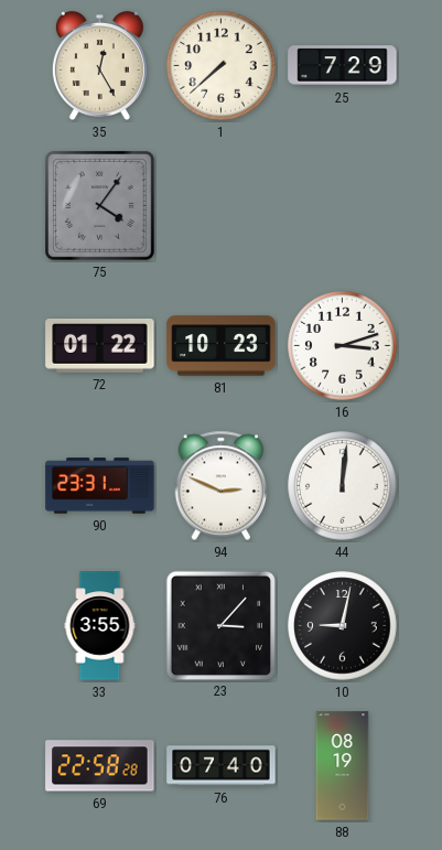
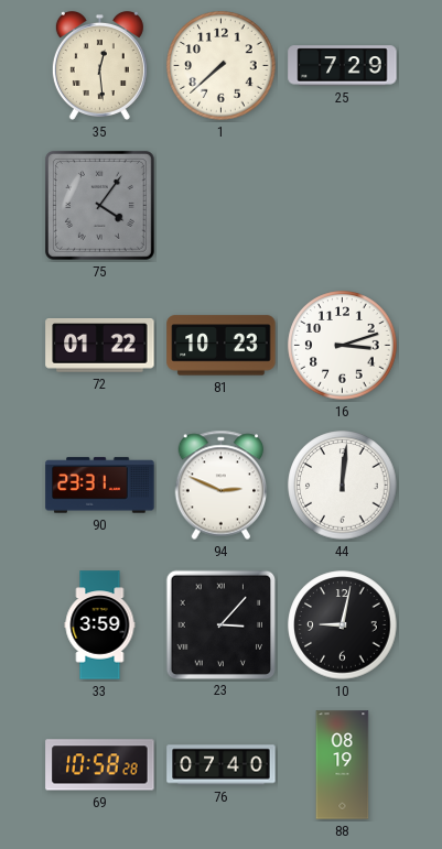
35: 12:25 -> 12:29
33: 3:55 -> 3:59
69: 22:58 -> 10:58
